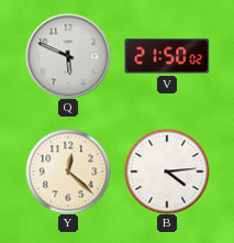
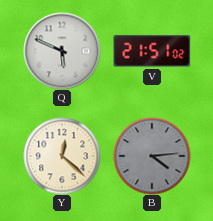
V: 21:50 -> 21:51
B dial: white -> grey
